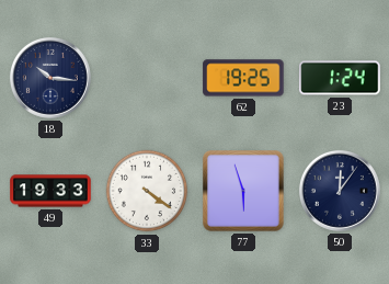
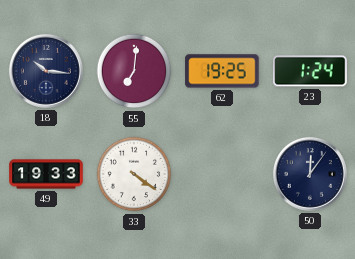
55: none -> 7:01
77: 5:57 -> none
